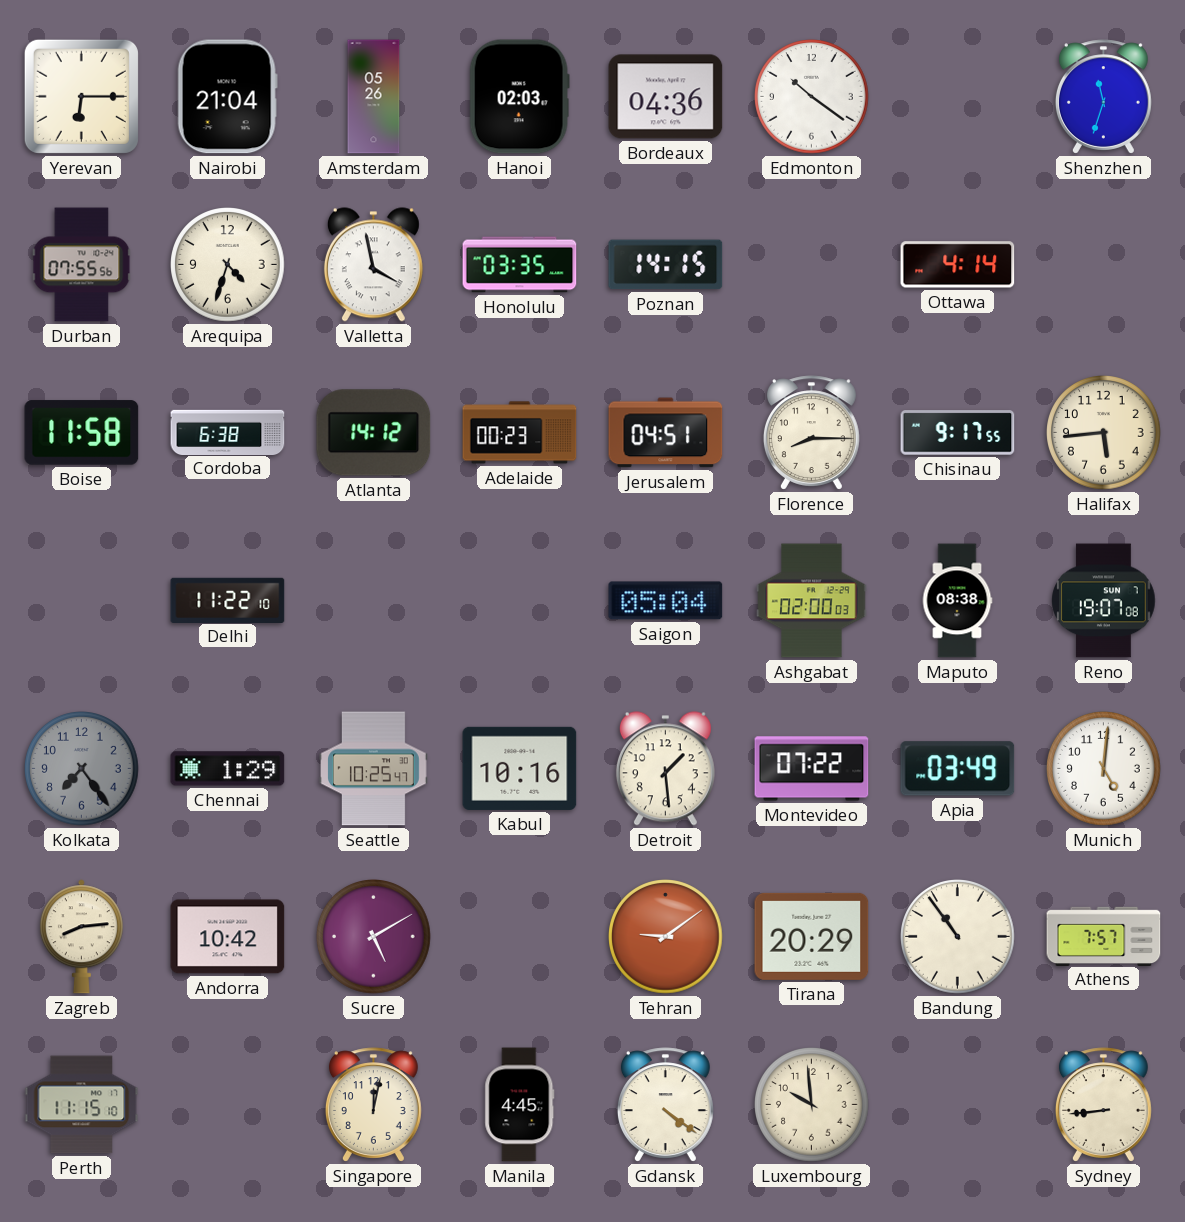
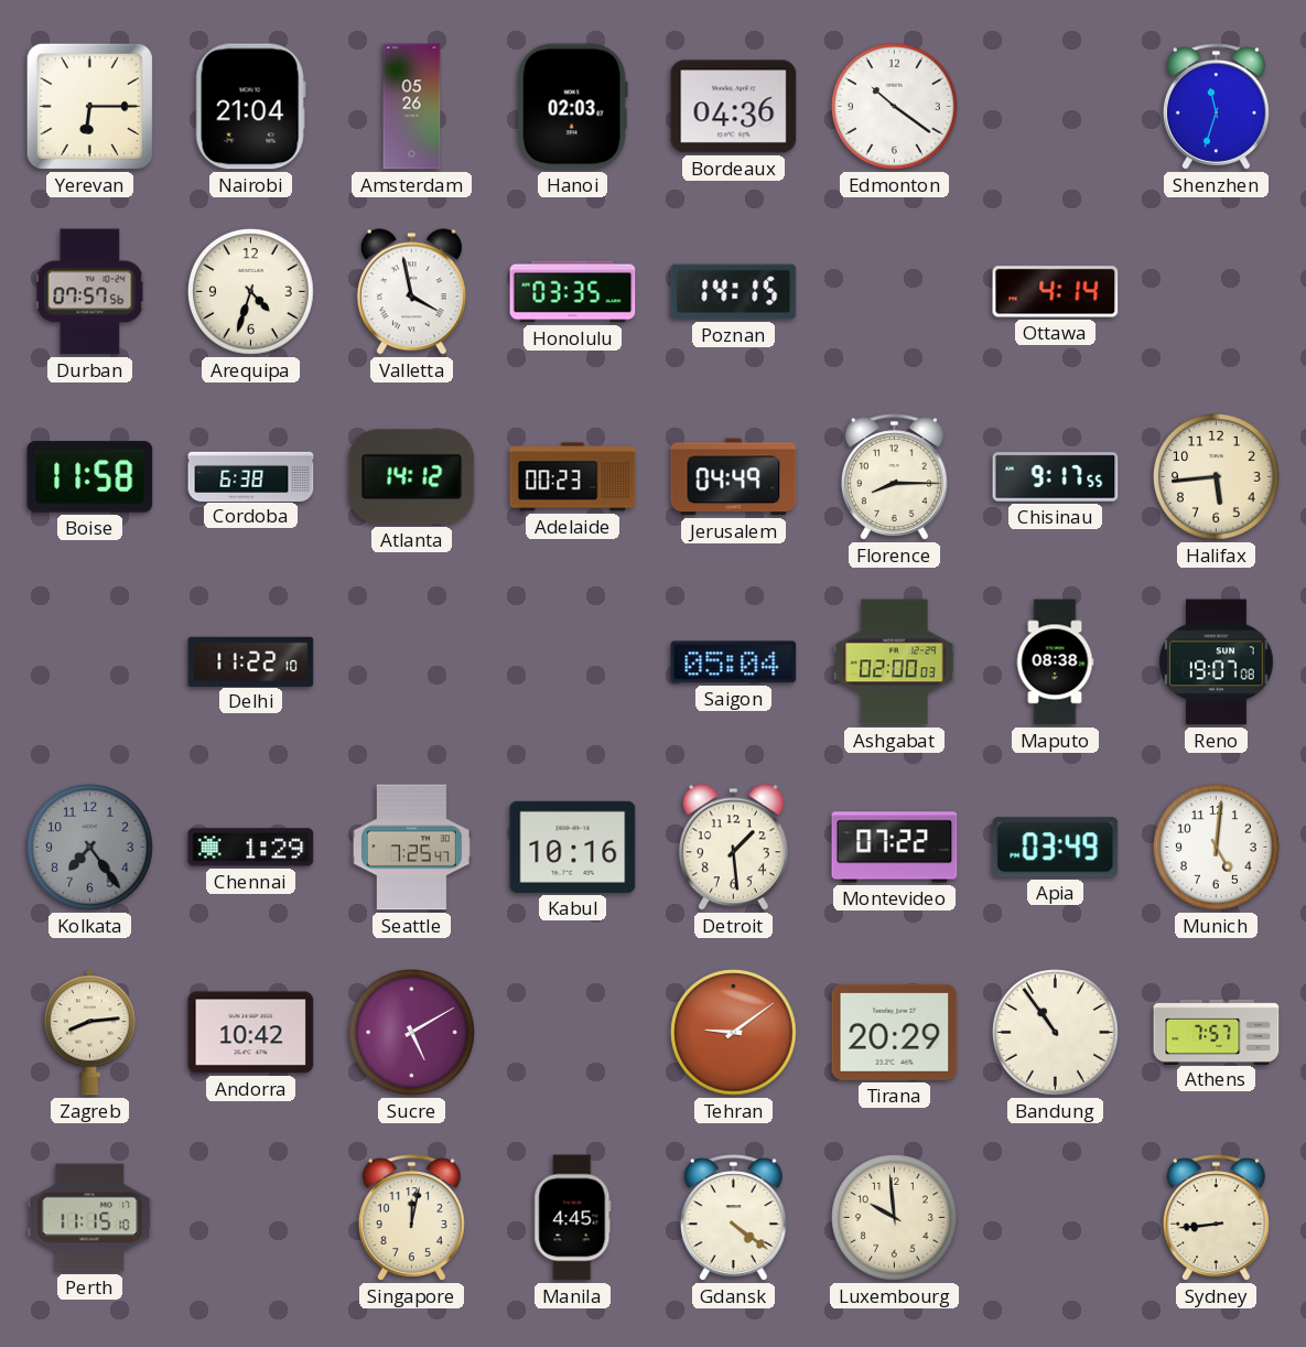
Durban: 07:55 -> 07:57
Jerusalem: 04:51 -> 04:49
Seattle: 10:25 -> 7:25
